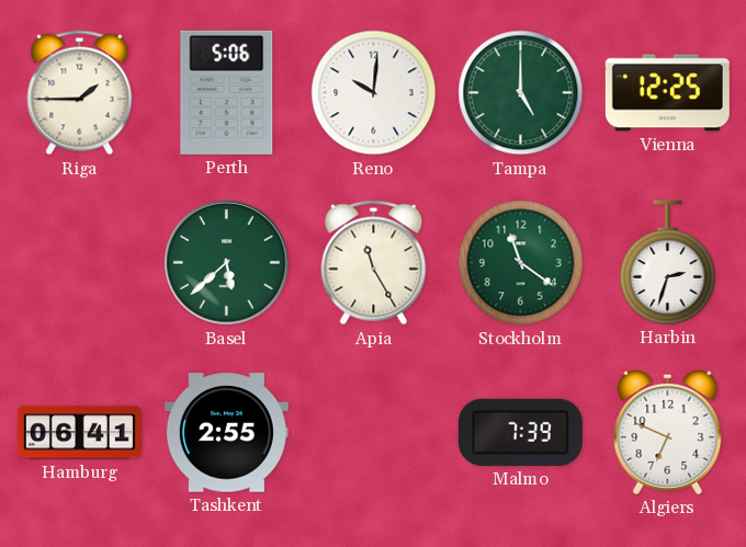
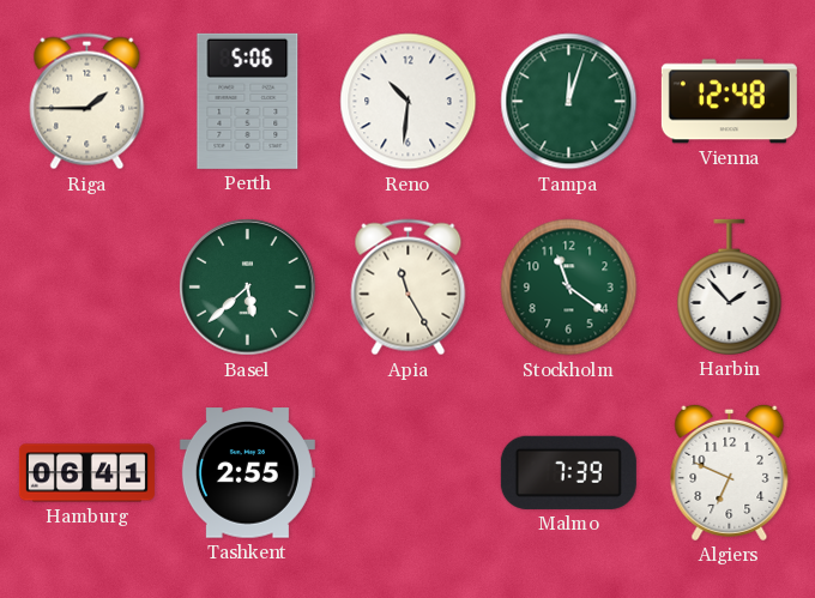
Reno: 10:01 -> 10:31
Tampa: 5:00 -> 12:03
Vienna: 12:25 -> 12:48
Harbin: 2:33 -> 1:53
